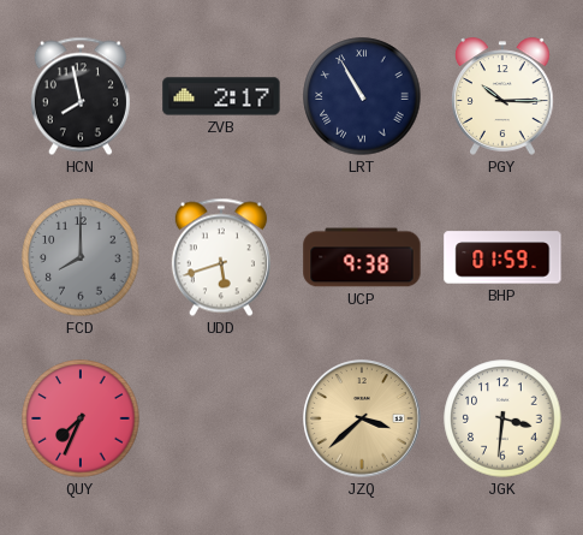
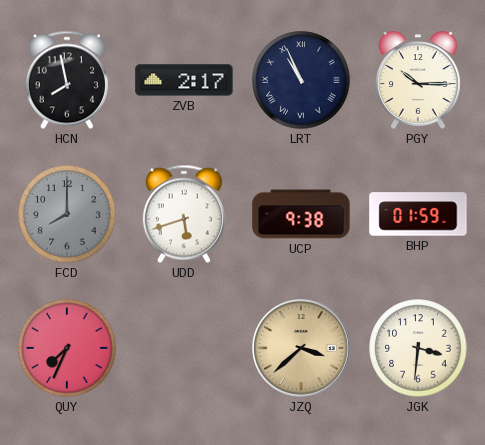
LRT: 10:55 -> 10:56
